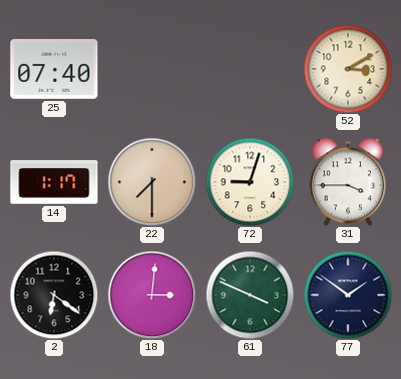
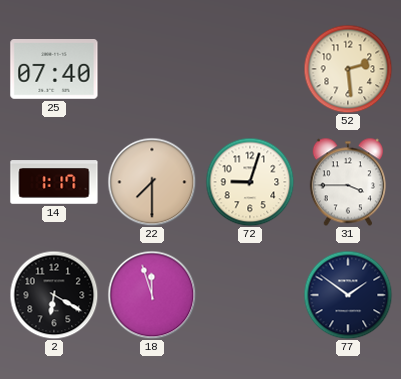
52: 3:10 -> 2:29
2: 6:21 -> 6:20
18: 3:01 -> 11:57
61: 3:49 -> none
